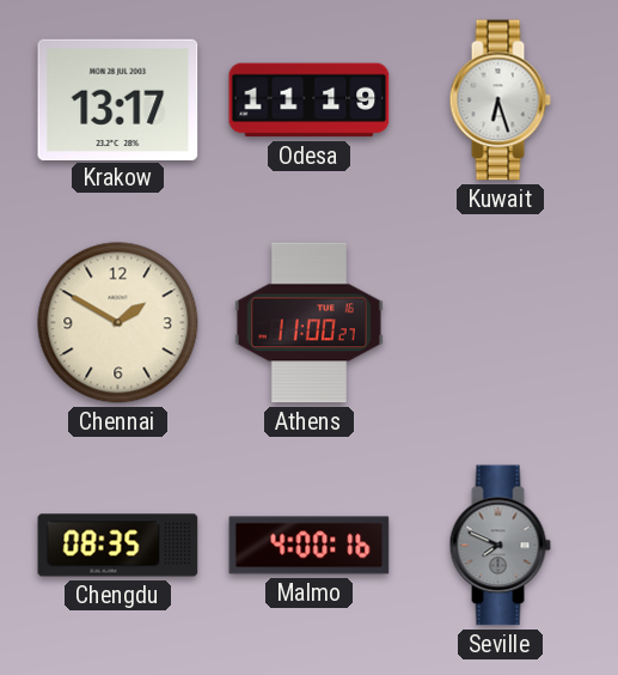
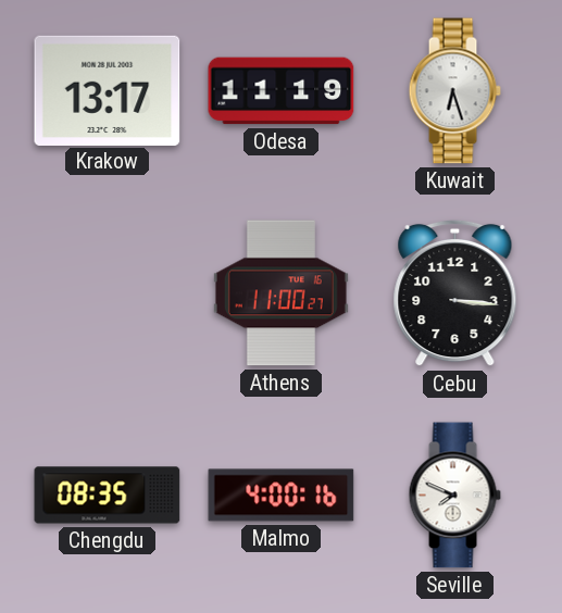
Chennai: 1:50 -> none
Cebu: none -> 3:16
Seville dial: grey -> white
